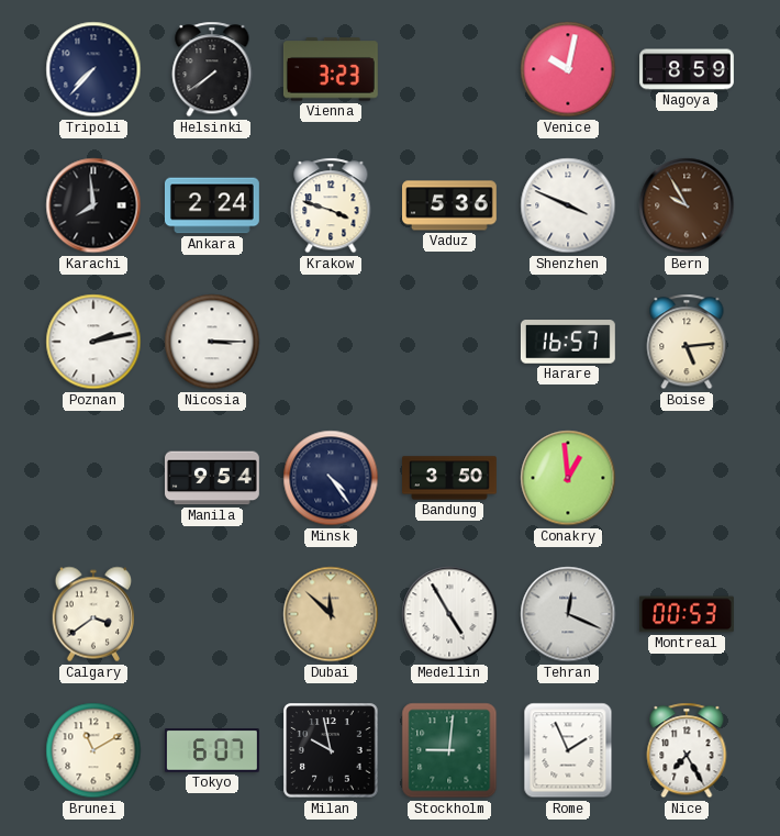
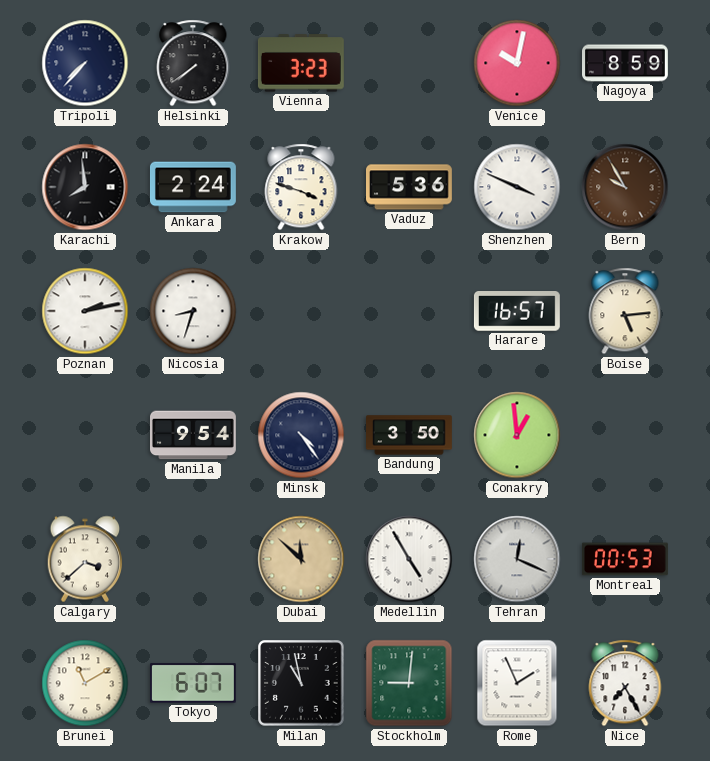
Nicosia: 3:15 -> 8:33
Calgary: 3:39 -> 3:38
Milan: 9:58 -> 10:58
